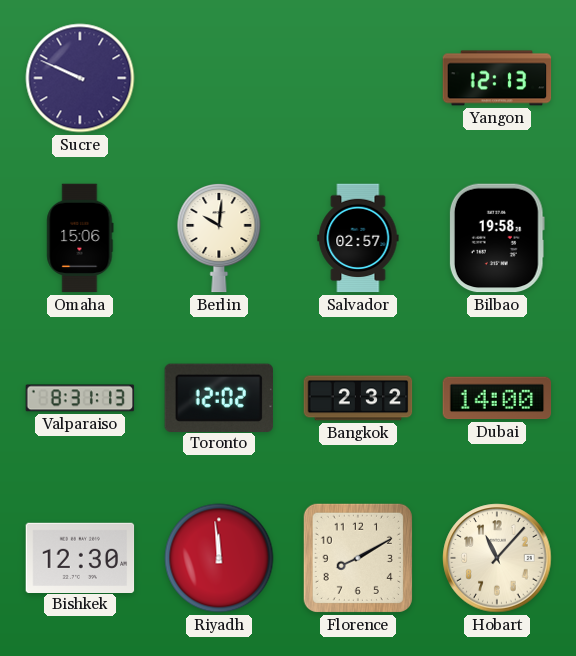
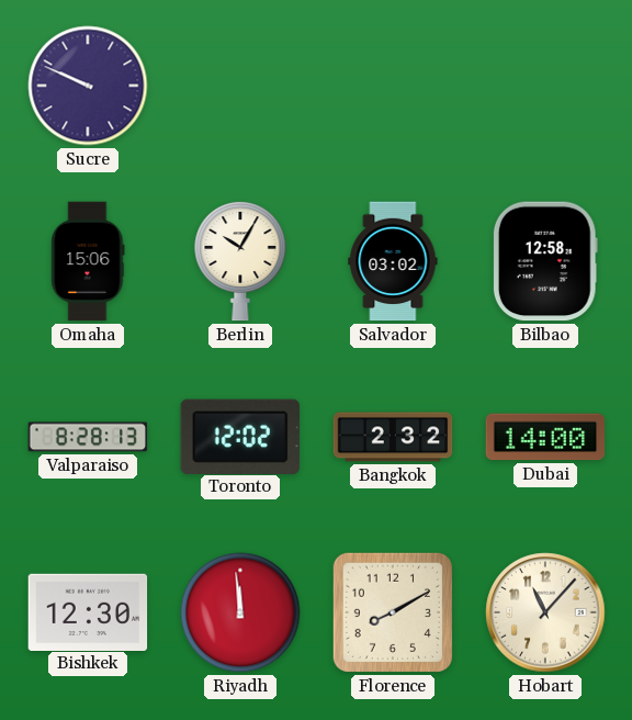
Yangon: 12:13 -> none
Berlin: 10:01 -> 10:05
Salvador: 02:57 -> 03:02
Bilbao: 19:58 -> 12:58
Valparaiso: 8:31 -> 8:28
